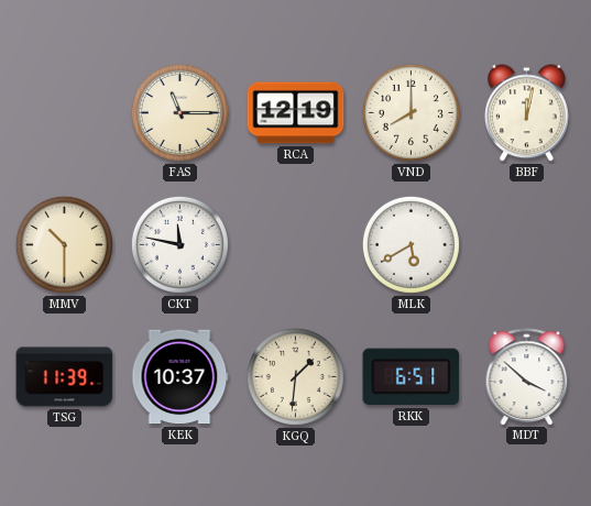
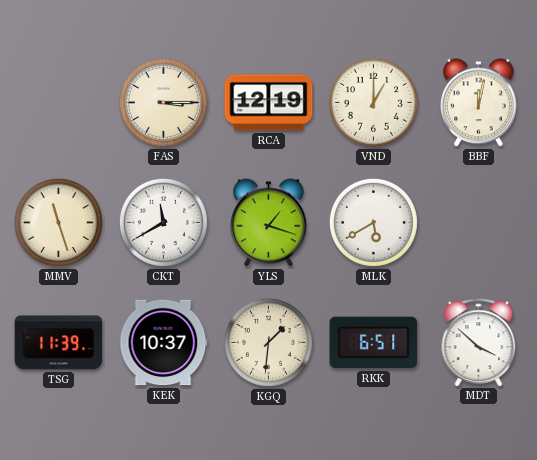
FAS: 11:15 -> 3:15
VND: 8:00 -> 1:00
MMV: 10:30 -> 11:27
CKT: 11:47 -> 11:40
YLS: none -> 1:18
